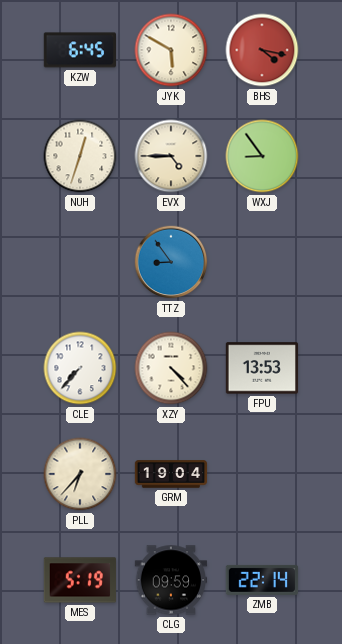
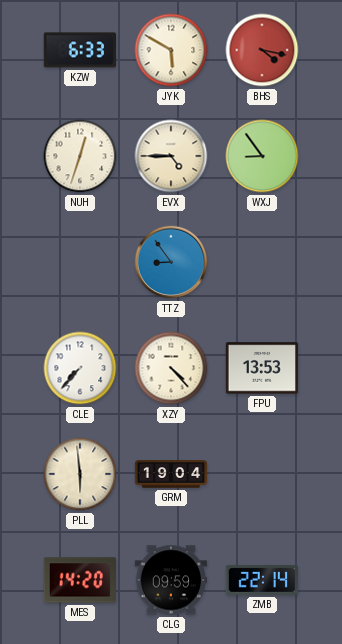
KZW: 6:45 -> 6:33
PLL: 6:37 -> 5:59
MES: 5:19 -> 14:20
